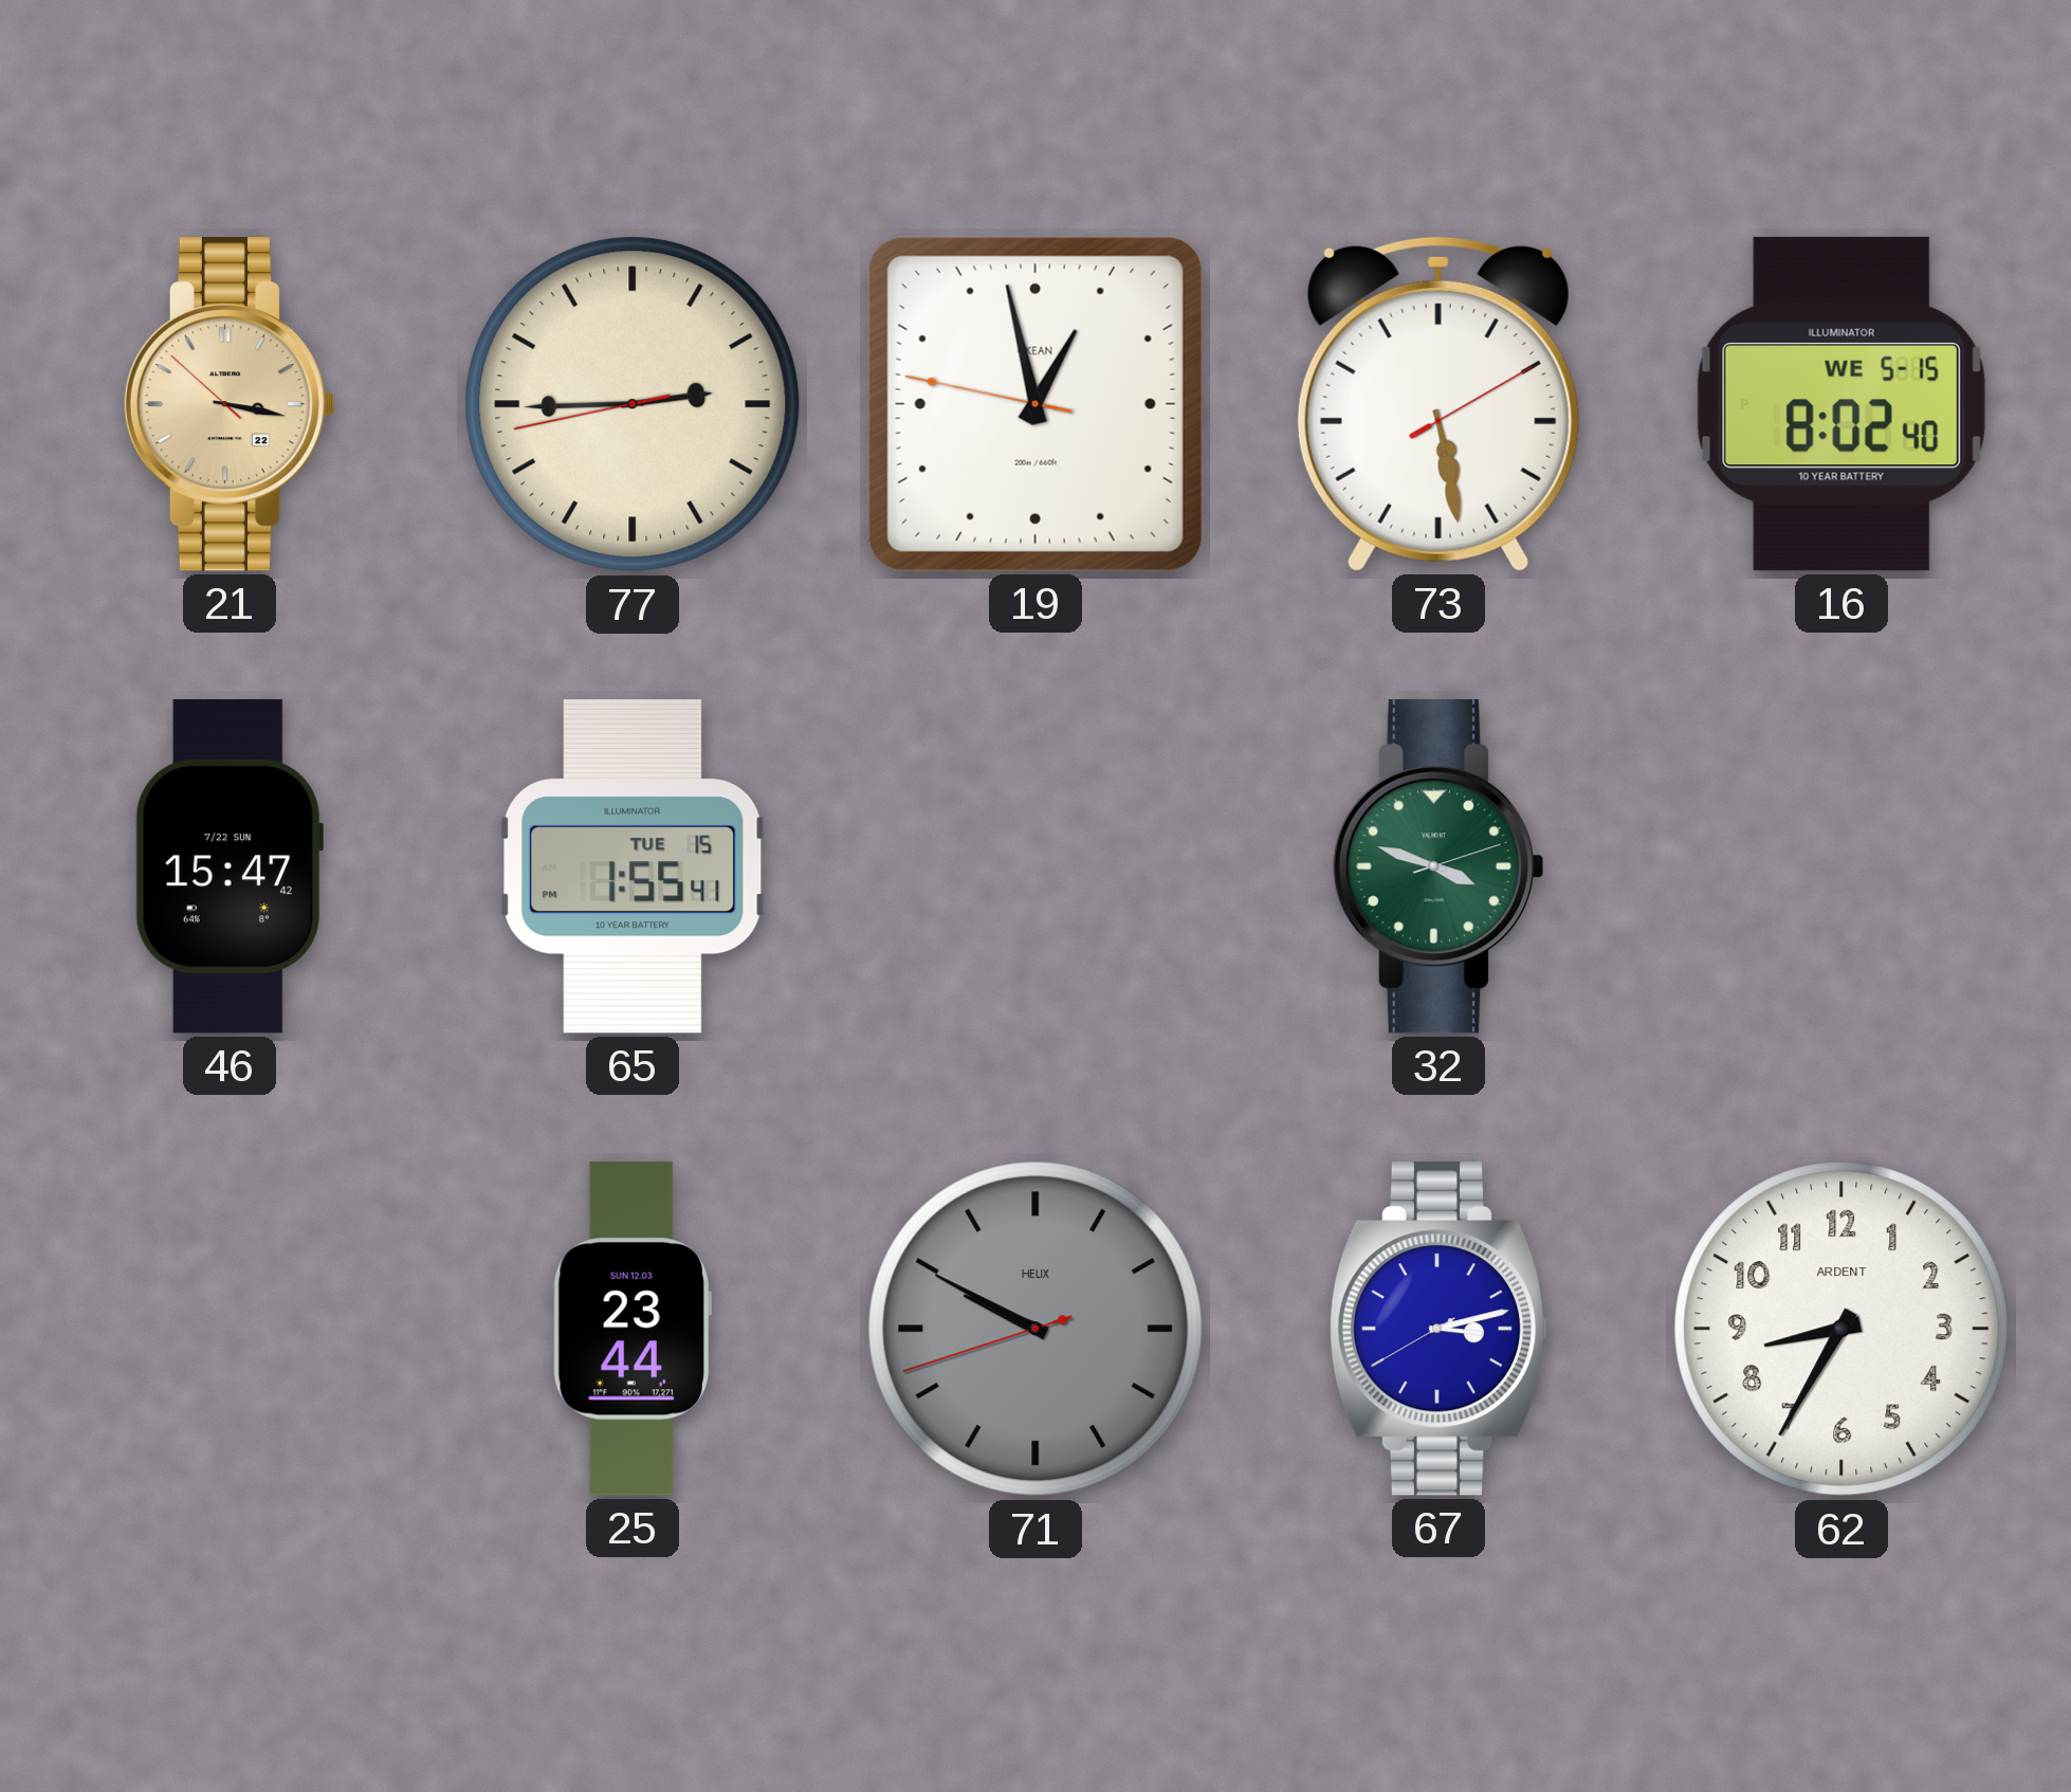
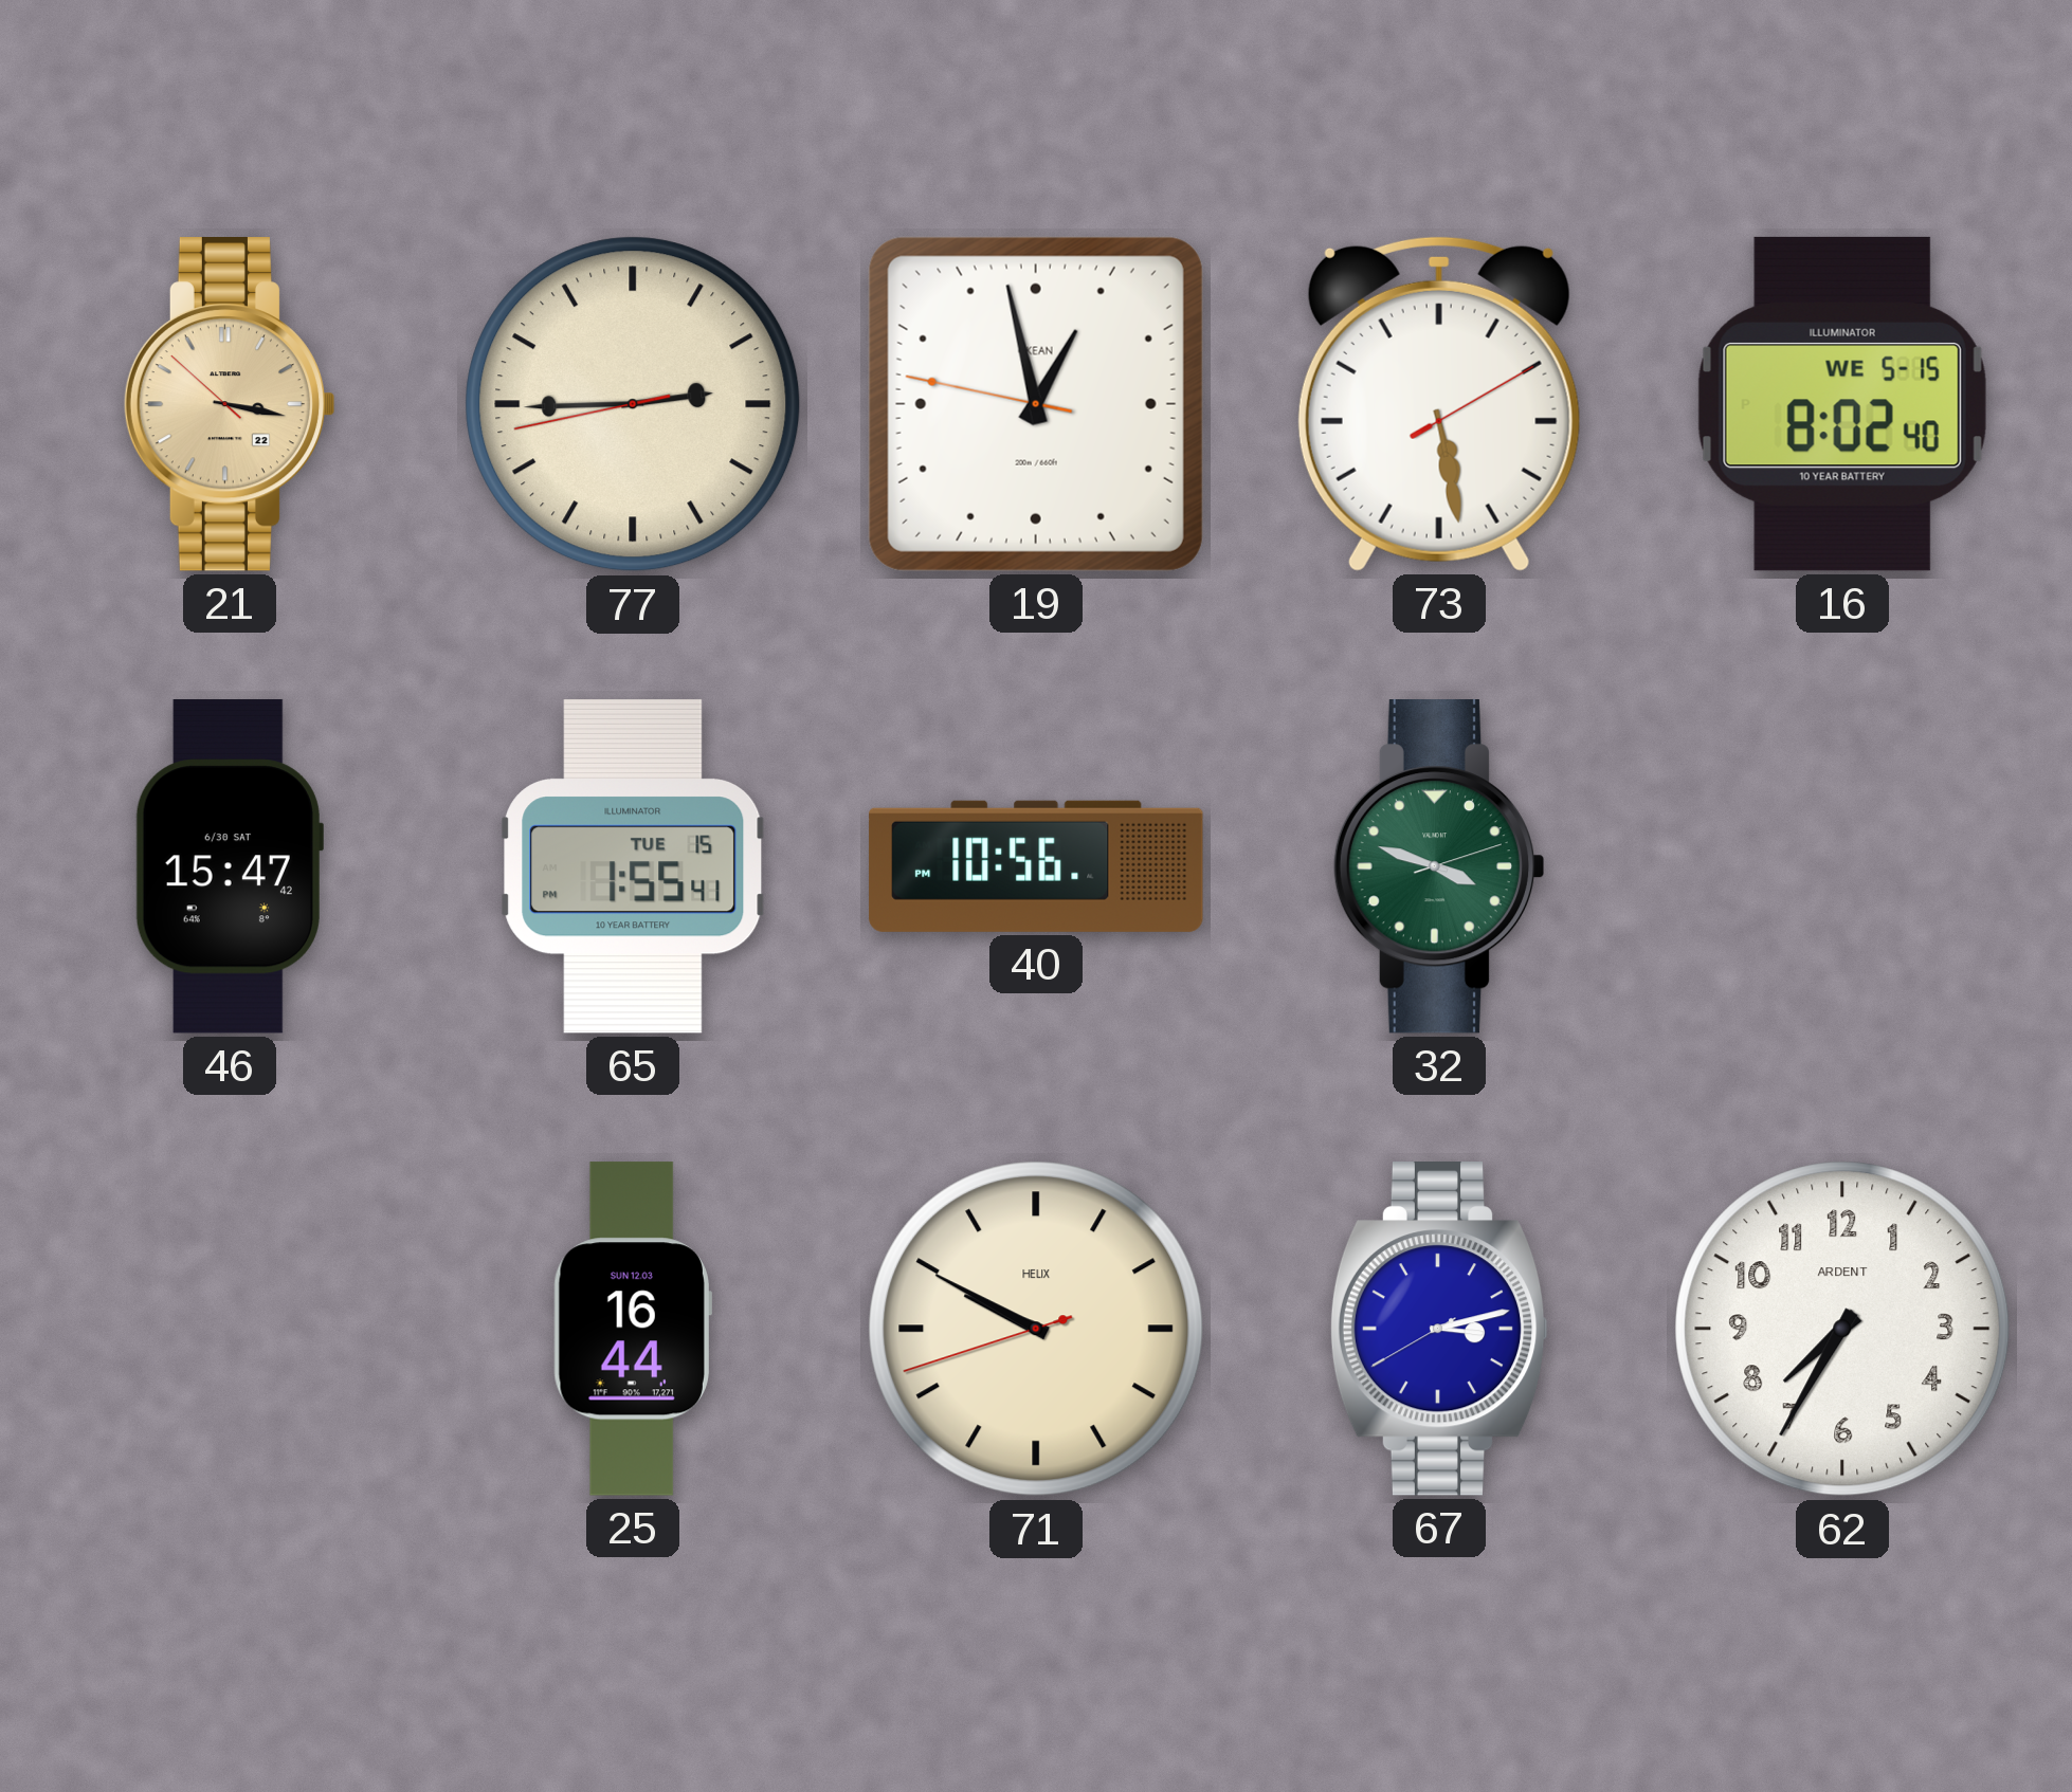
46 date: 7/22 SUN -> 6/30 SAT
40: none -> 10:56
25: 23:44 -> 16:44
71 dial: grey -> cream
62: 8:35 -> 7:35
